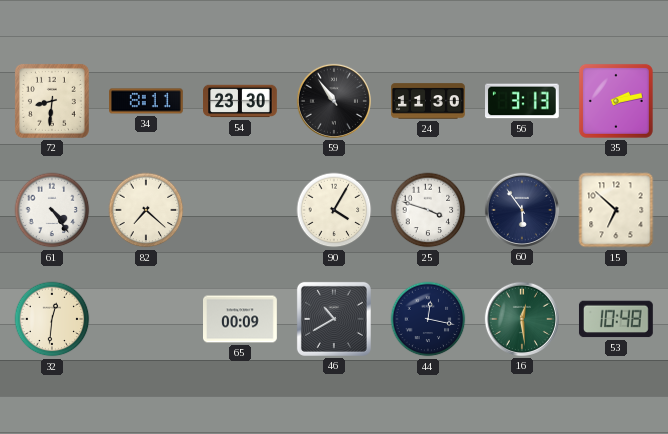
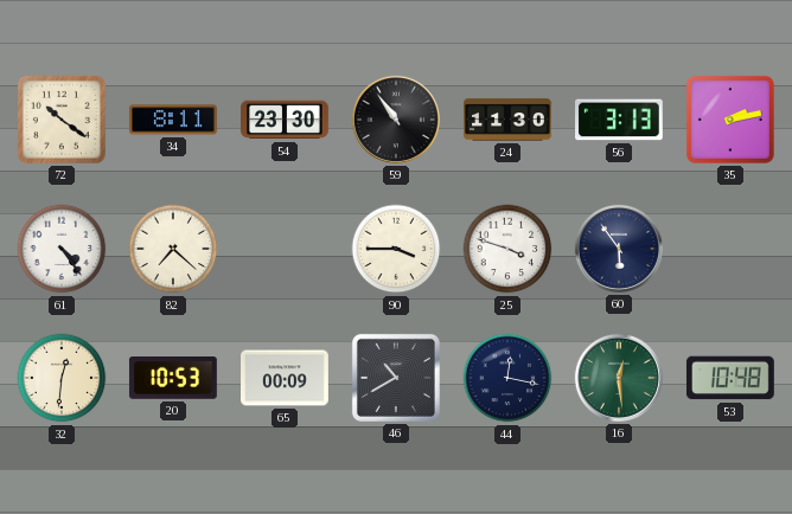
72: 8:31 -> 10:21
90: 4:05 -> 3:45
15: 6:52 -> none
20: none -> 10:53
